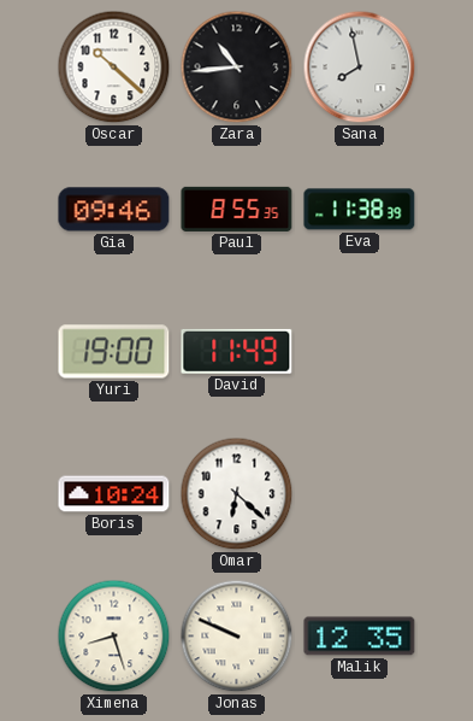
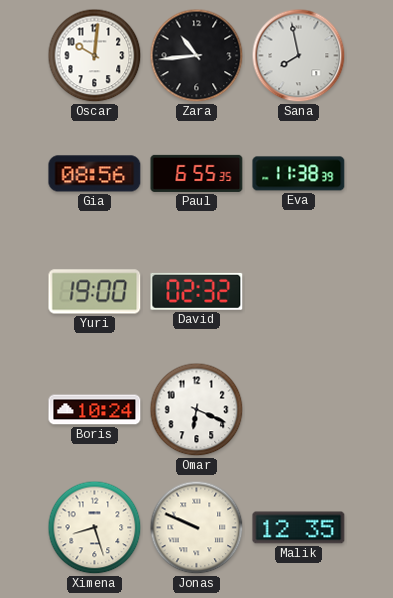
Oscar: 10:22 -> 10:01
Gia: 09:46 -> 08:56
Paul: 8:55 -> 6:55
David: 11:49 -> 02:32
Omar: 6:22 -> 6:19
